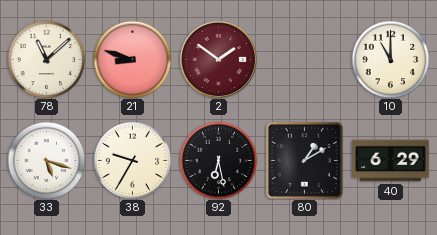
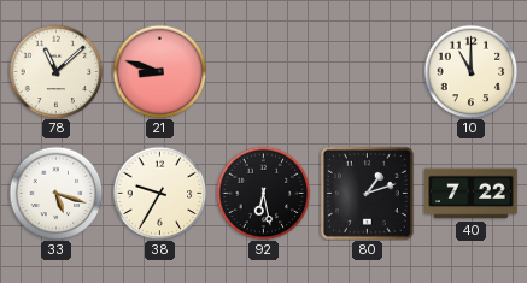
2: 1:51 -> none
80: 1:10 -> 1:12
40: 6:29 -> 7:22
